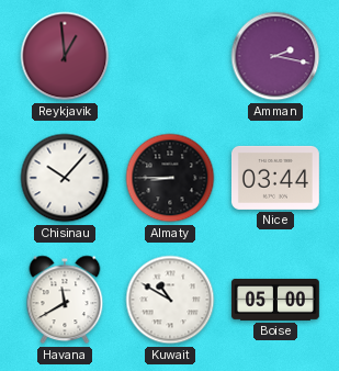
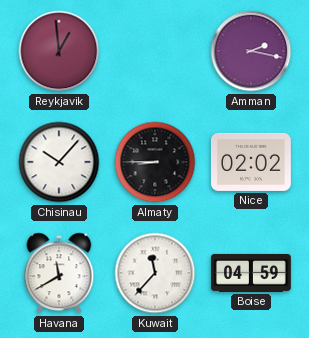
Nice: 03:44 -> 02:02
Kuwait: 10:50 -> 11:37
Boise: 05:00 -> 04:59
